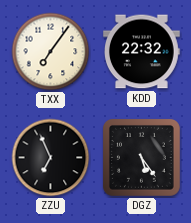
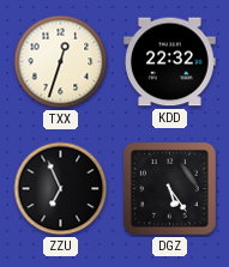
TXX: 7:06 -> 12:33
